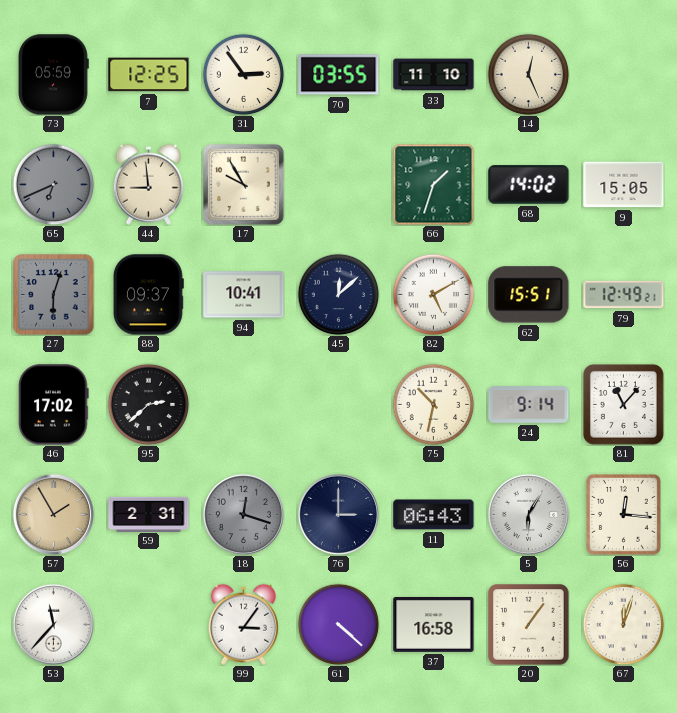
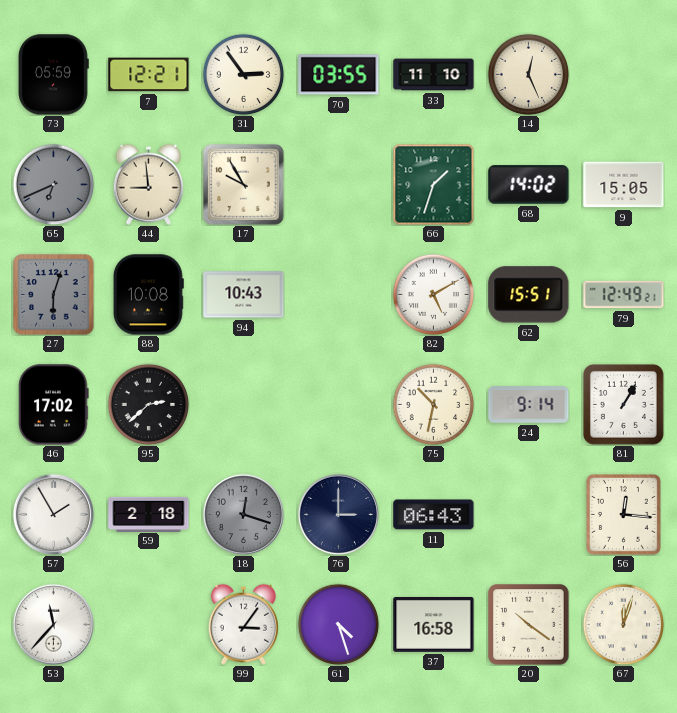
7: 12:25 -> 12:21
88: 09:37 -> 10:08
94: 10:41 -> 10:43
45: 12:08 -> none
81: 11:07 -> 1:05
57 dial: champagne -> white
59: 2:31 -> 2:18
5: 6:05 -> none
61: 4:22 -> 4:27
20: 1:06 -> 10:21
